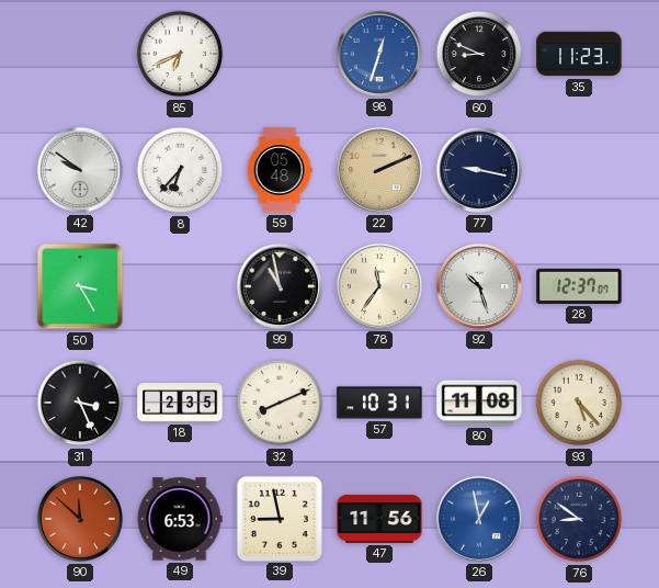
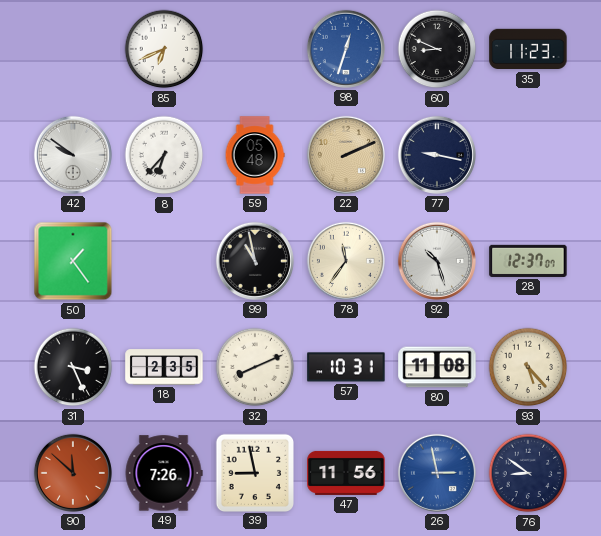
50: 3:25 -> 1:24
49: 6:53 -> 7:26
26: 12:58 -> 2:58
